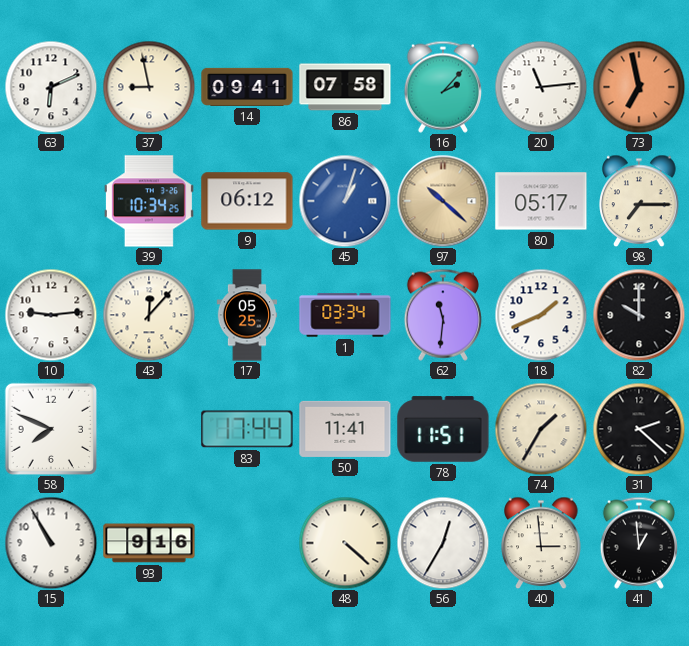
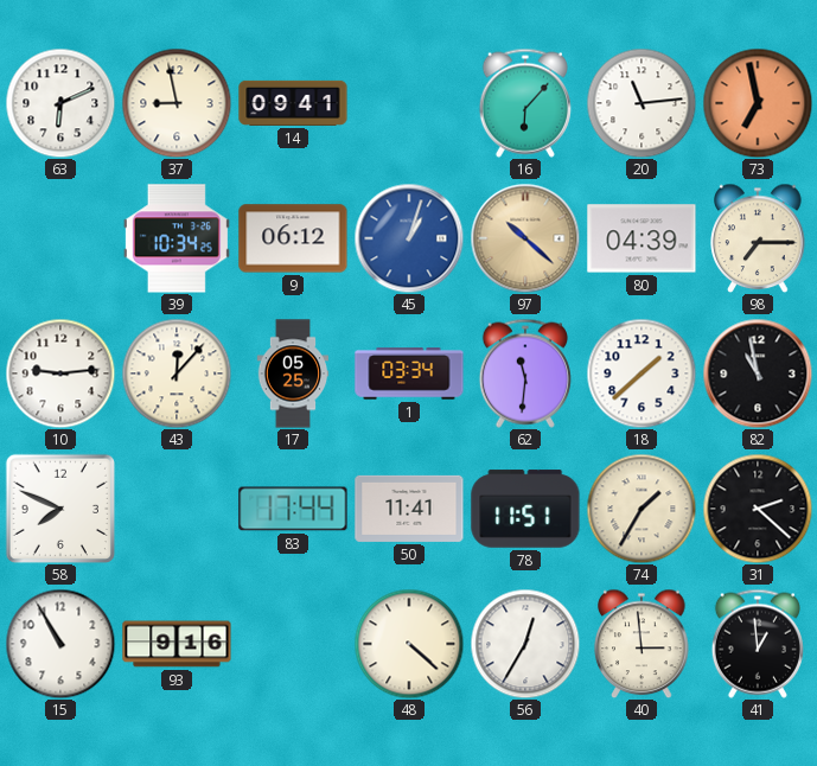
86: 07:58 -> none
16: 2:07 -> 6:07
80: 05:17 -> 04:39
18: 1:41 -> 1:38
82: 10:00 -> 10:58
